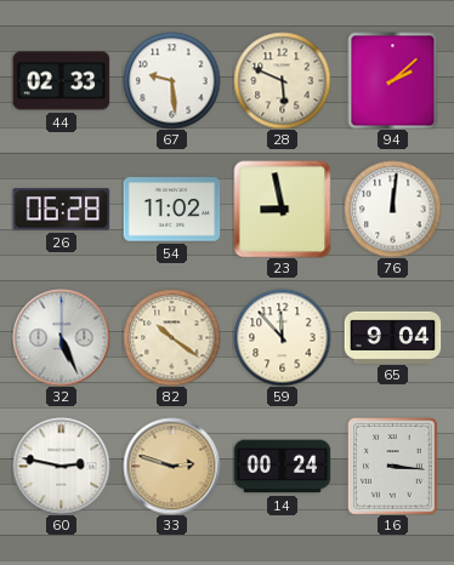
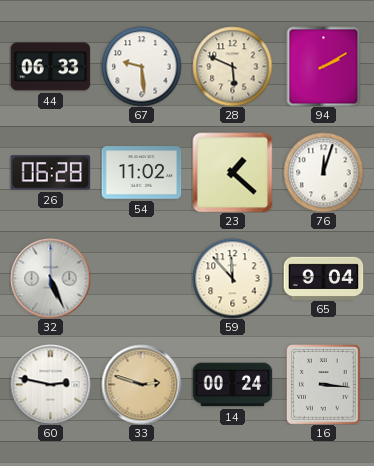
44: 02:33 -> 06:33
94: 2:08 -> 2:10
23: 8:58 -> 1:22
76: 12:01 -> 12:03
82: 10:21 -> none
